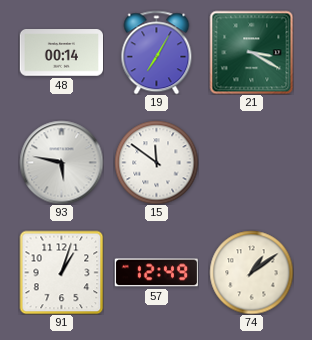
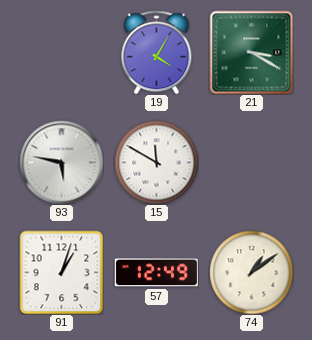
48: 00:14 -> none
19: 7:05 -> 4:05
15: 11:51 -> 11:50
